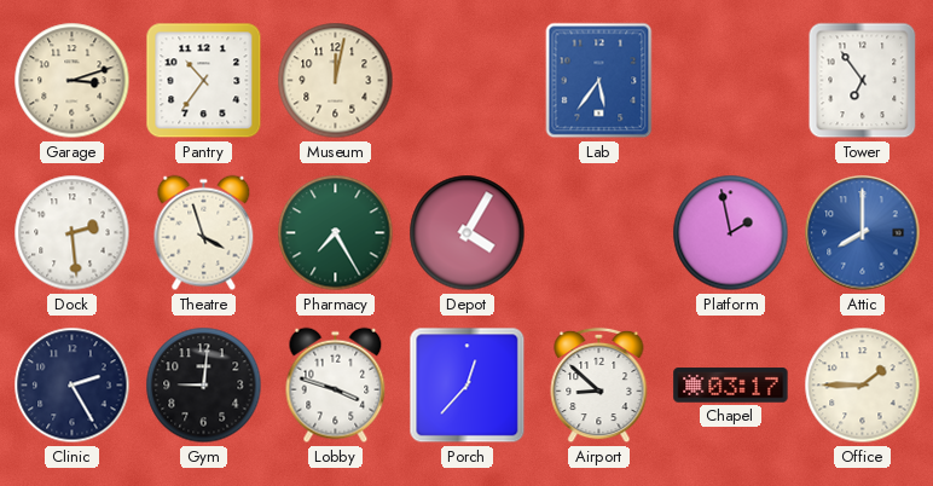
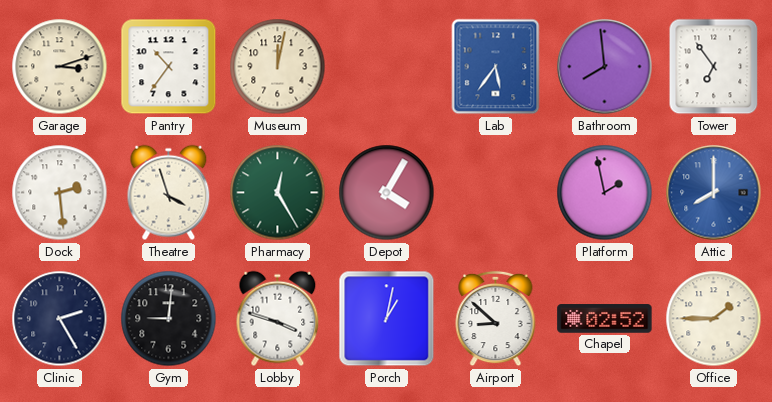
Bathroom: none -> 7:59
Pharmacy: 7:25 -> 12:25
Porch: 12:37 -> 1:02
Chapel: 03:17 -> 02:52
